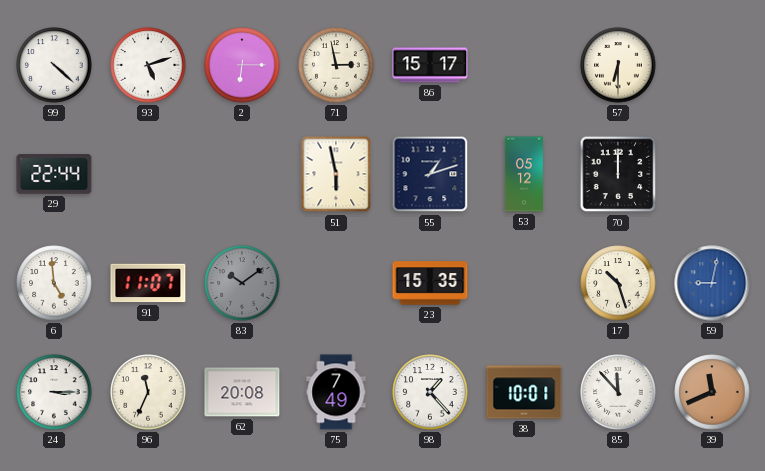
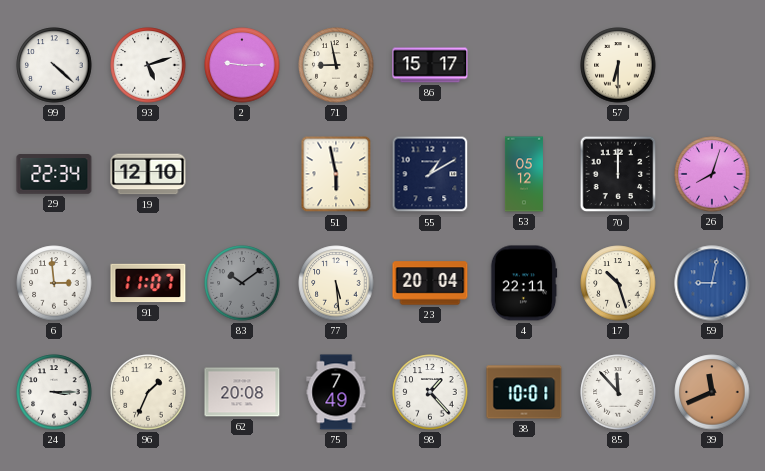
2: 6:15 -> 9:15
71: 2:58 -> 8:58
29: 22:44 -> 22:34
19: none -> 12:10
55: 1:12 -> 1:10
26: none -> 8:03
6: 4:59 -> 2:59
77: none -> 5:29
23: 15:35 -> 20:04
4: none -> 22:11
96: 11:34 -> 1:34
